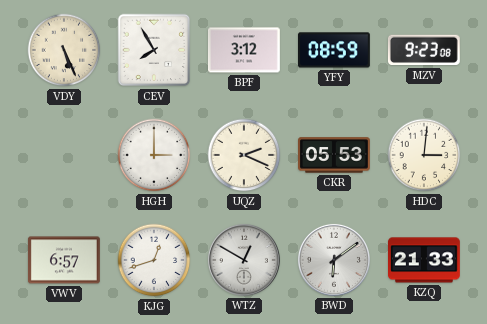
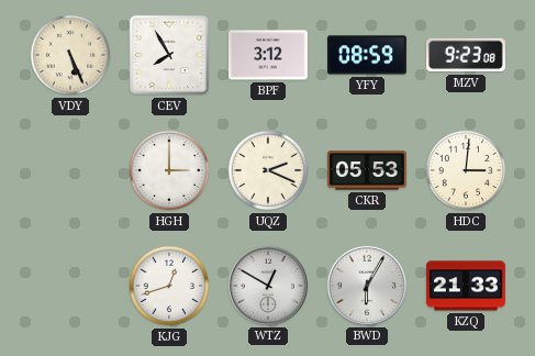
VWV: 6:57 -> none
BWD: 6:09 -> 6:05
